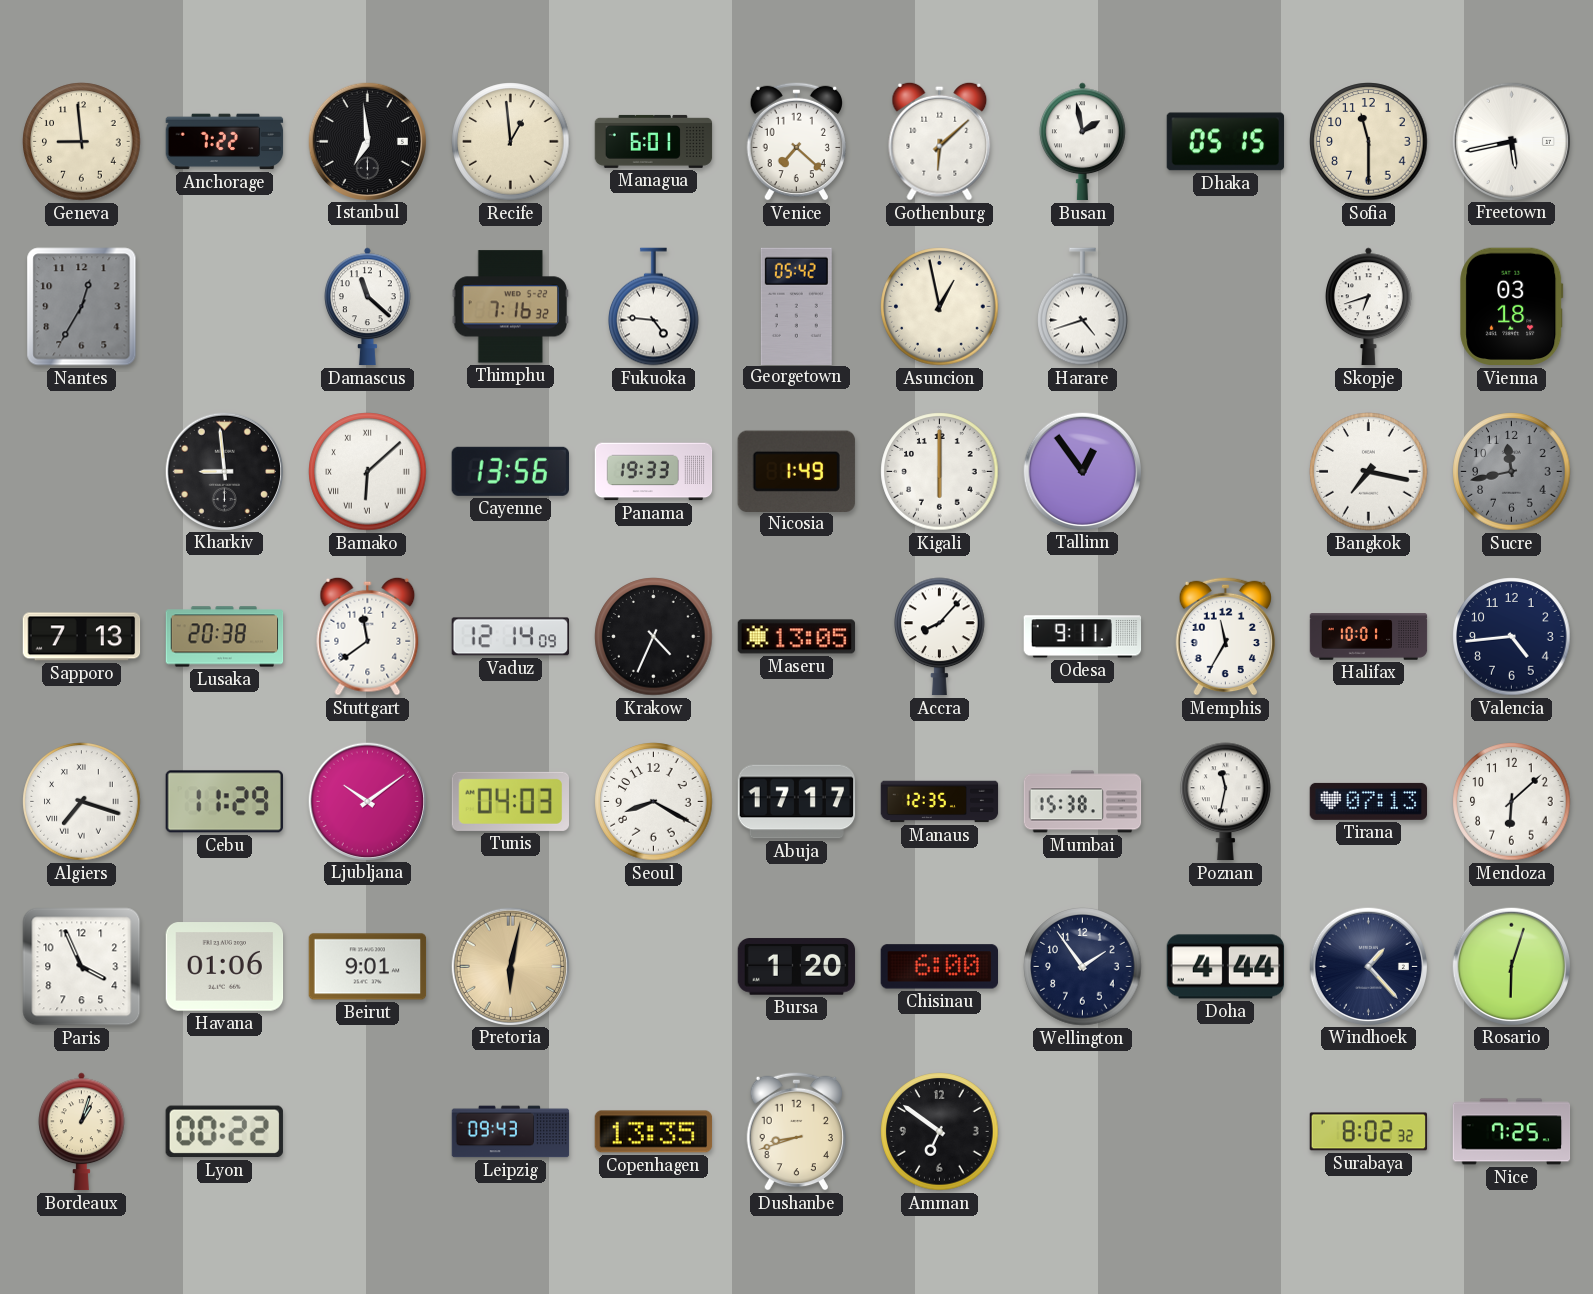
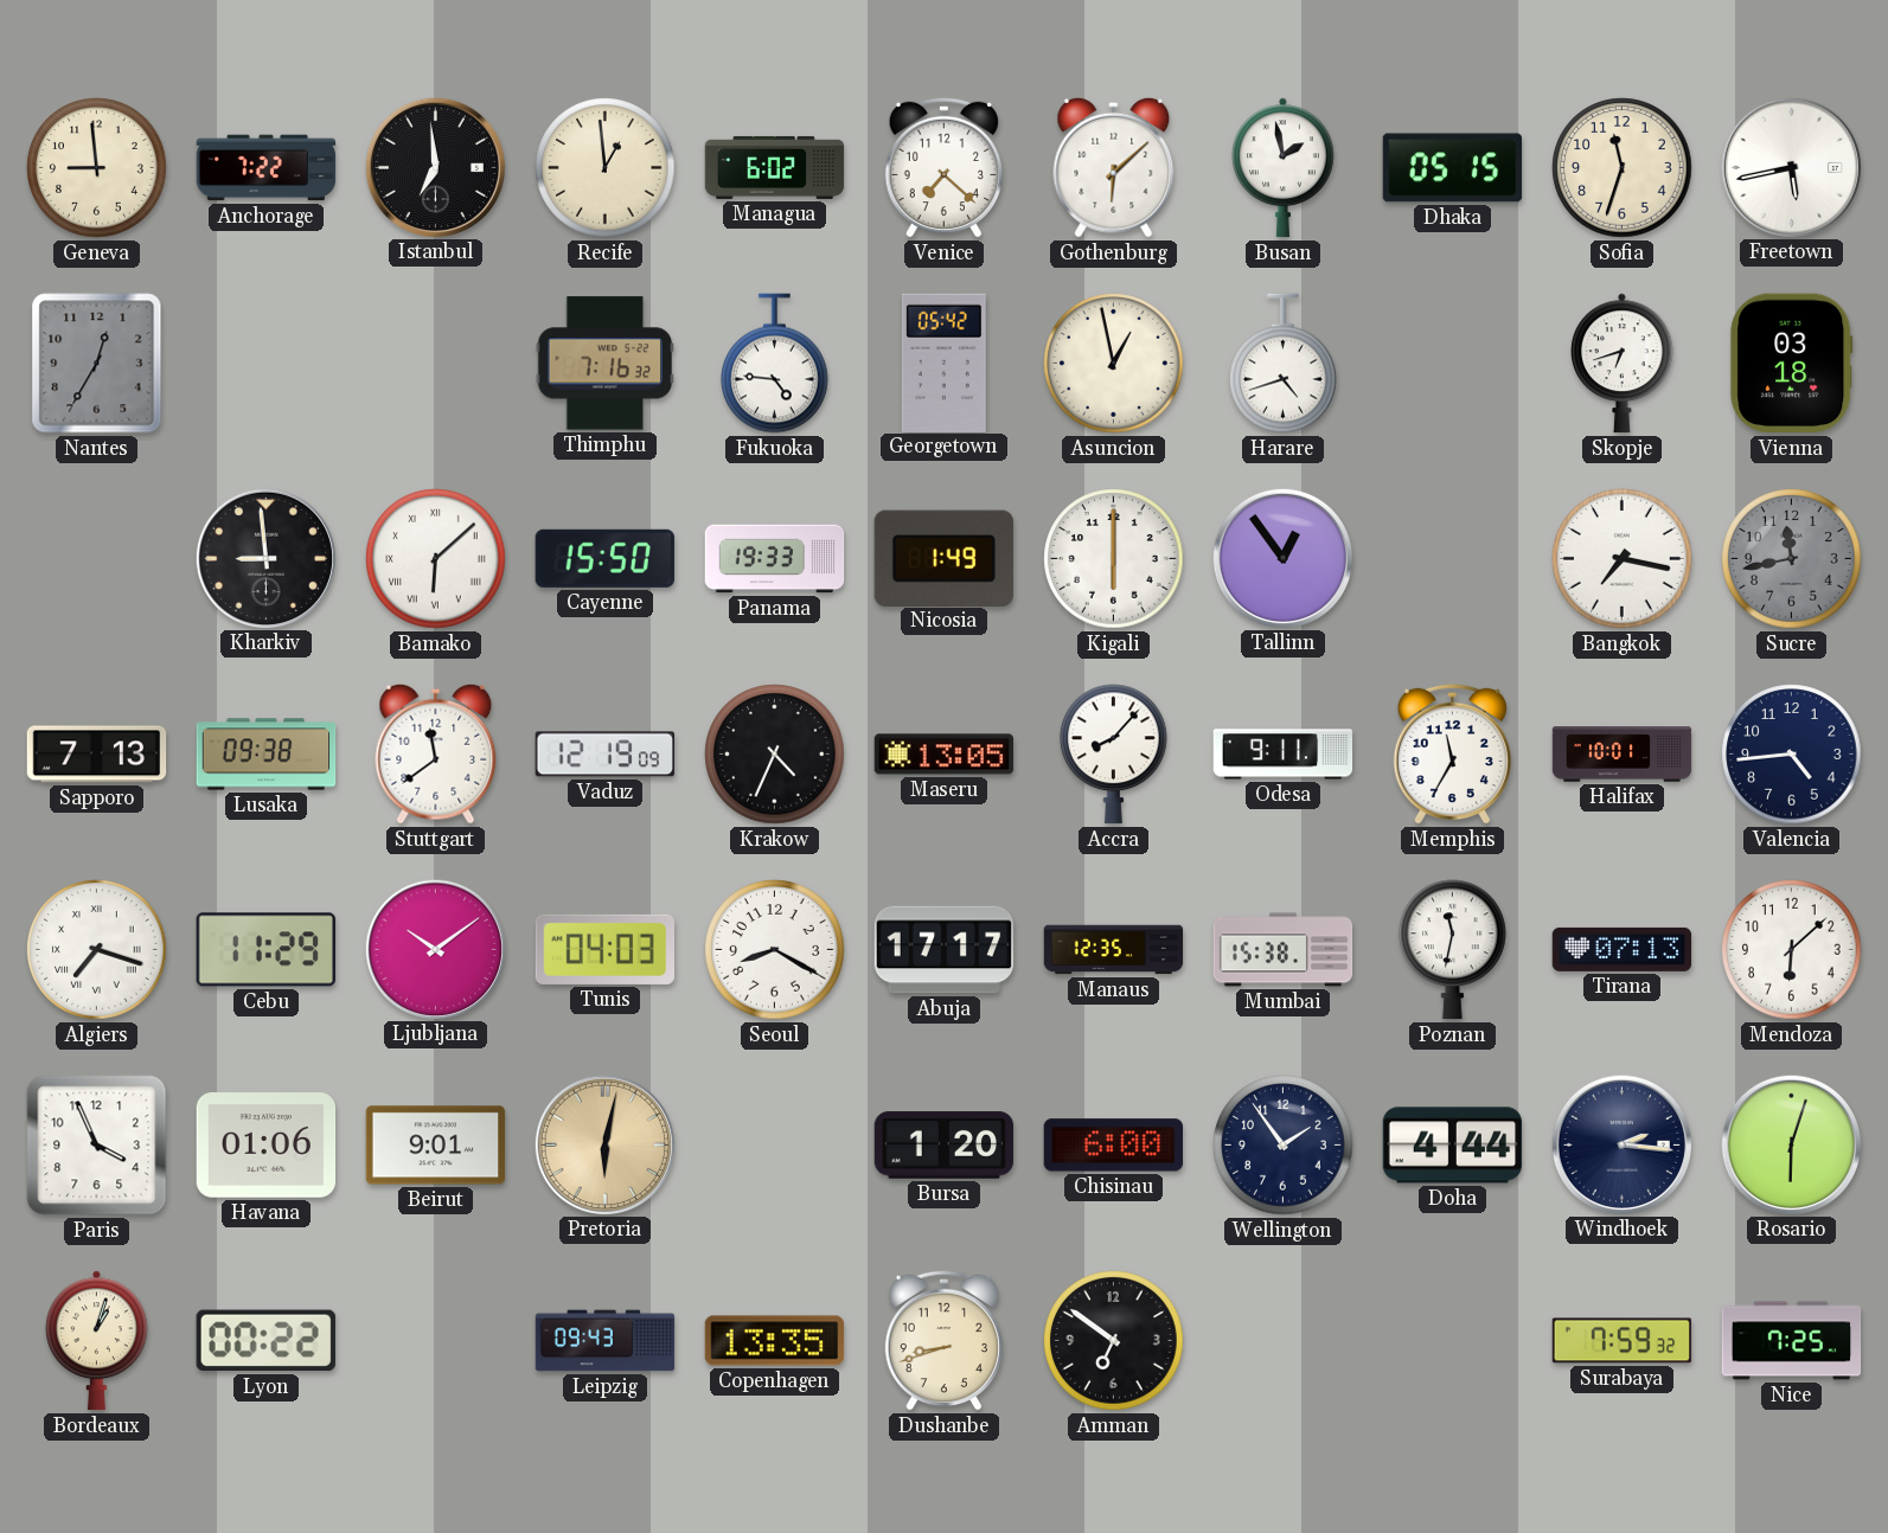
Managua: 6:01 -> 6:02
Sofia: 11:30 -> 11:33
Damascus: 11:22 -> none
Cayenne: 13:56 -> 15:50
Lusaka: 20:38 -> 09:38
Vaduz: 12:14 -> 12:19
Windhoek: 1:23 -> 2:16
Surabaya: 8:02 -> 7:59
